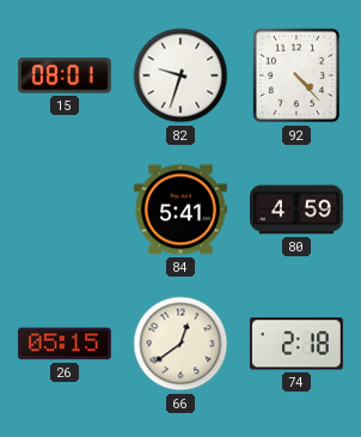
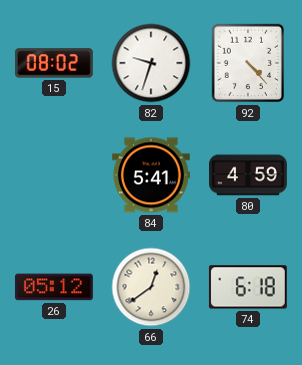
15: 08:01 -> 08:02
26: 05:15 -> 05:12
74: 2:18 -> 6:18
